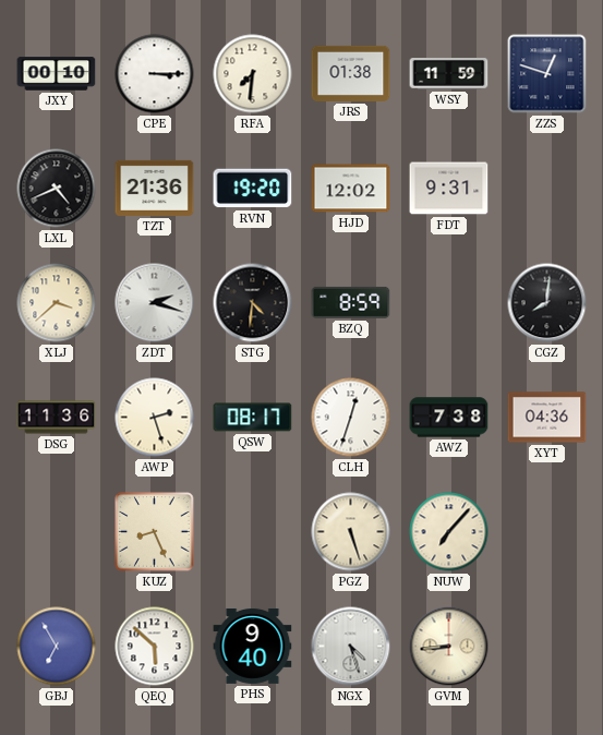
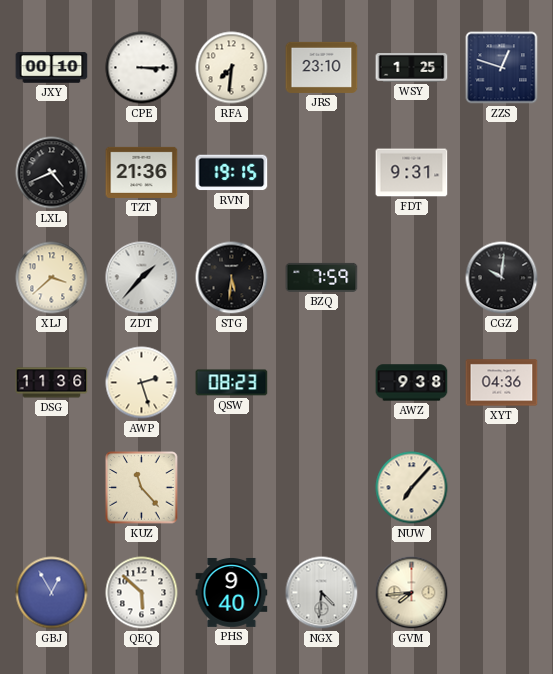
JRS: 01:38 -> 23:10
WSY: 11:59 -> 1:25
RVN: 19:20 -> 19:15
HJD: 12:02 -> none
ZDT: 2:18 -> 1:37
STG: 4:31 -> 5:31
BZQ: 8:59 -> 7:59
CGZ: 8:01 -> 10:01
QSW: 08:17 -> 08:23
CLH: 12:33 -> none
AWZ: 7:38 -> 9:38
KUZ: 8:26 -> 11:23
PGZ: 5:27 -> none
GBJ: 6:55 -> 12:55
NGX: 4:27 -> 4:31
GVM: 8:44 -> 7:44
